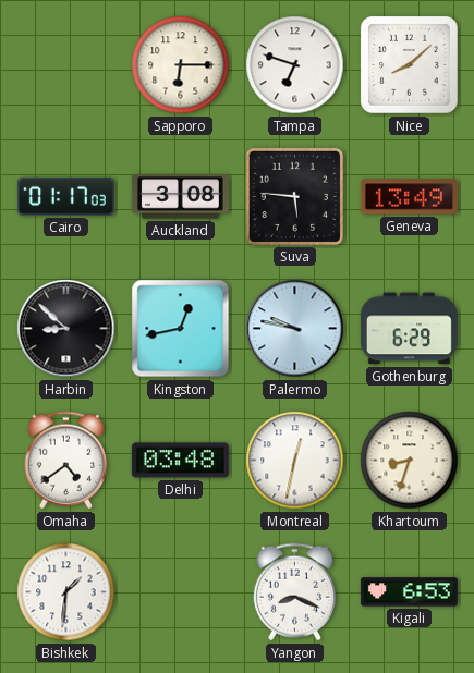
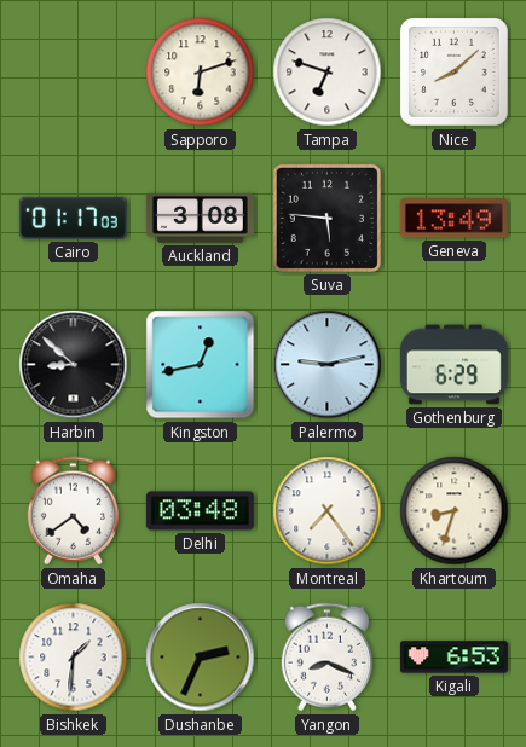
Sapporo: 6:15 -> 6:12
Palermo: 9:47 -> 9:13
Montreal: 12:32 -> 7:24
Dushanbe: none -> 2:34
